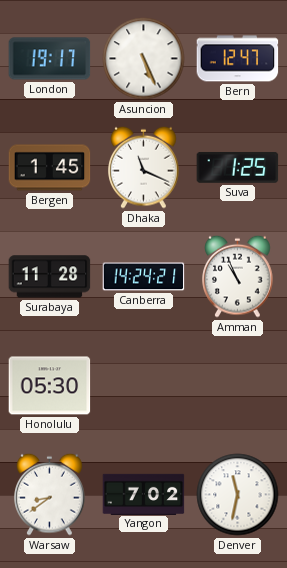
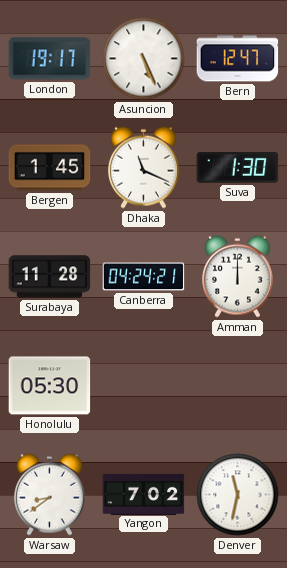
Suva: 1:25 -> 1:30
Canberra: 14:24 -> 04:24
Amman: 10:56 -> 12:00
